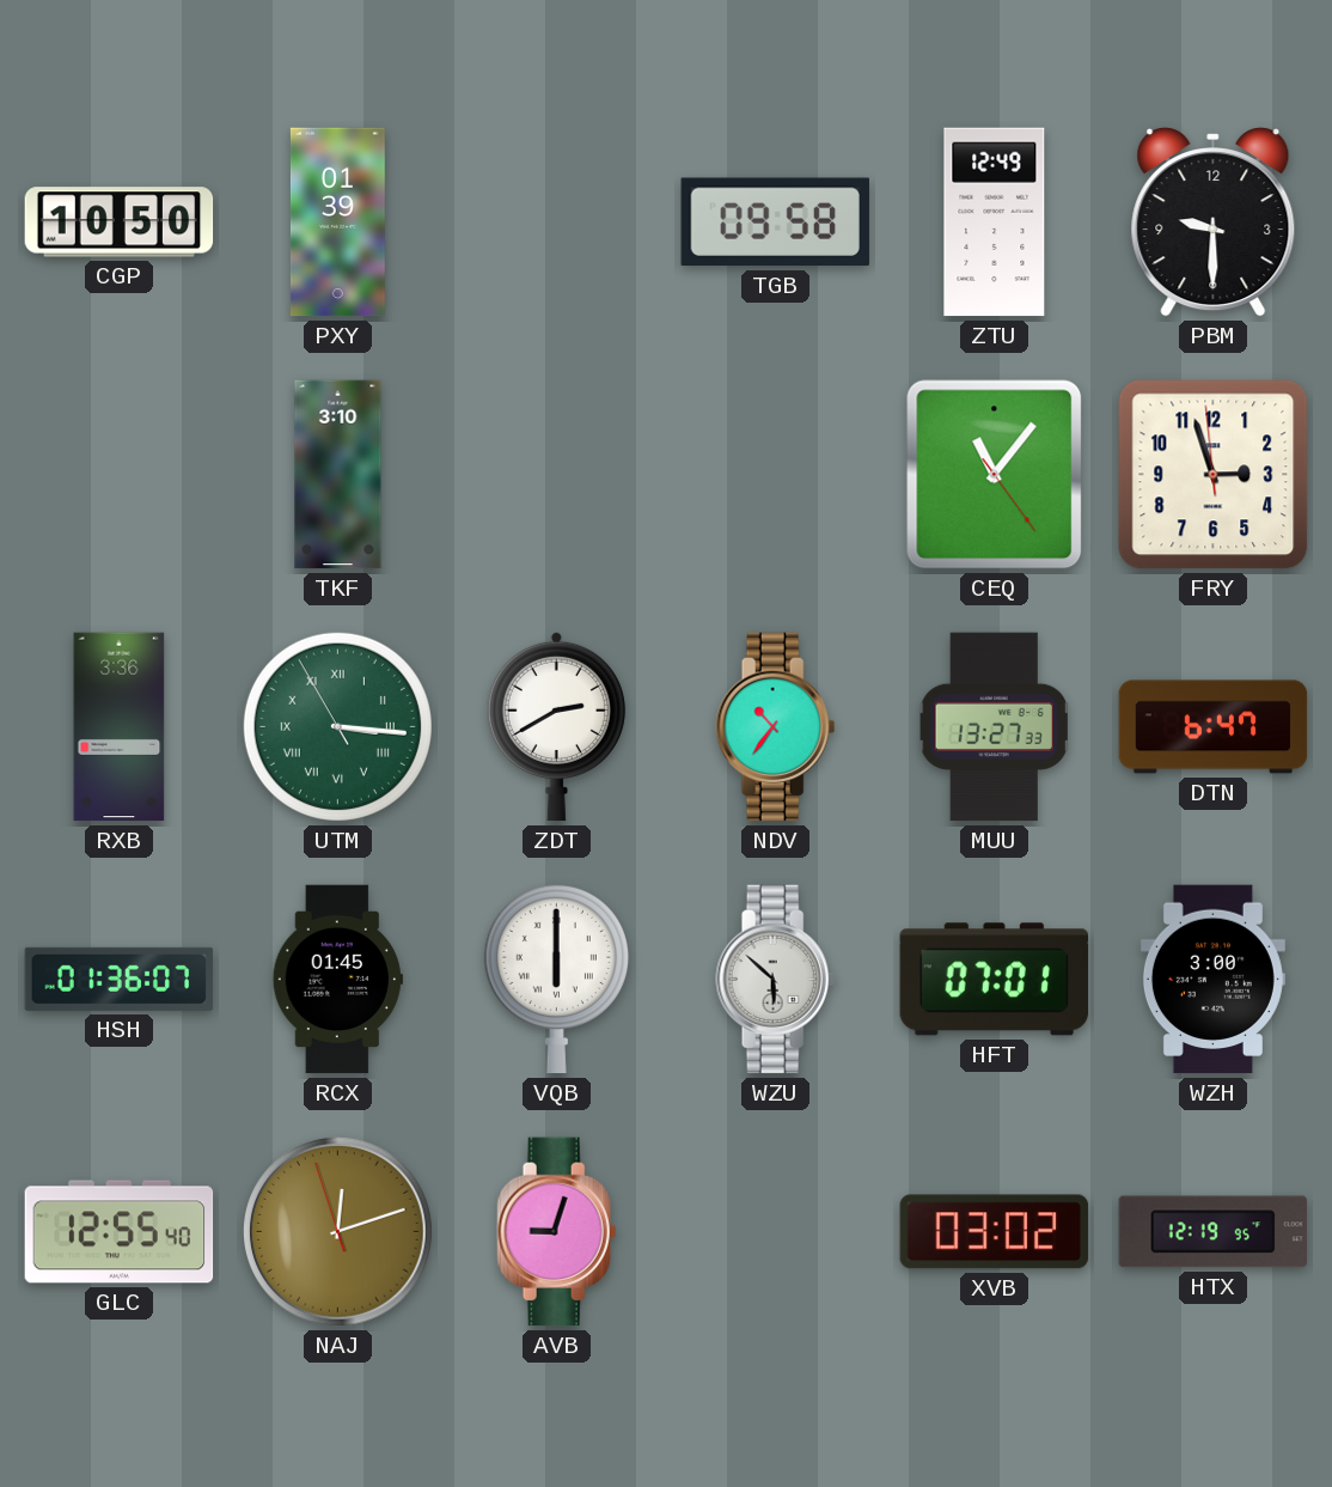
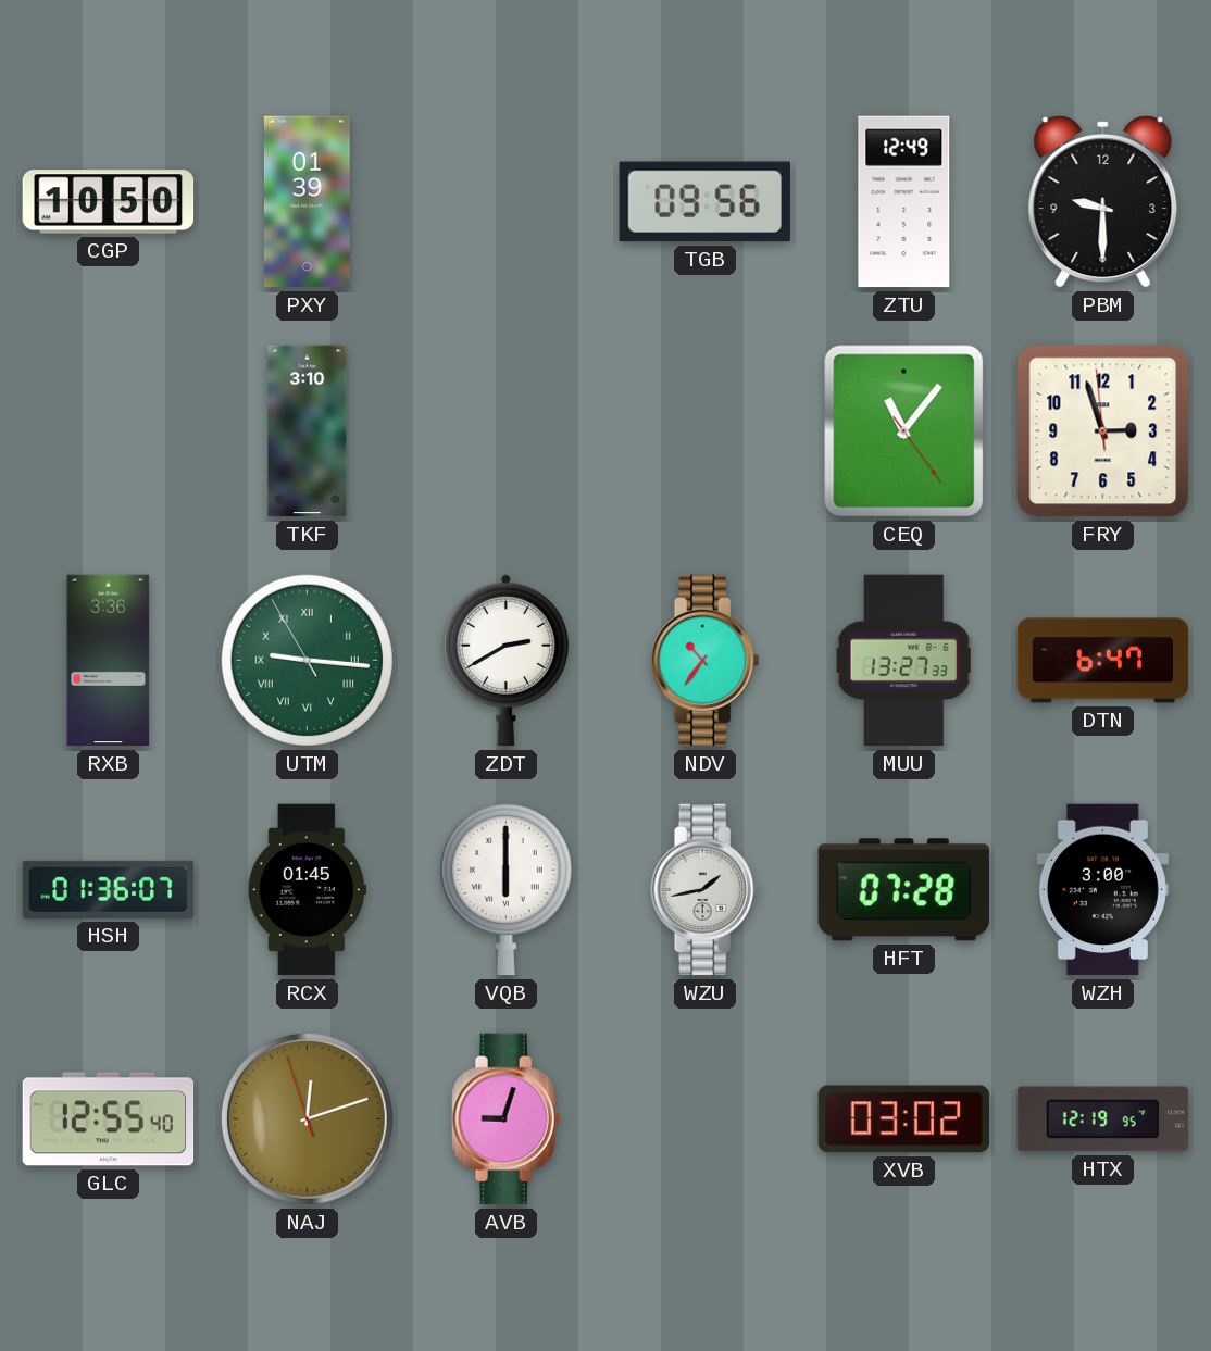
TGB: 09:58 -> 09:56
UTM: 3:15 -> 9:15
WZU: 5:52 -> 1:43
HFT: 07:01 -> 07:28
